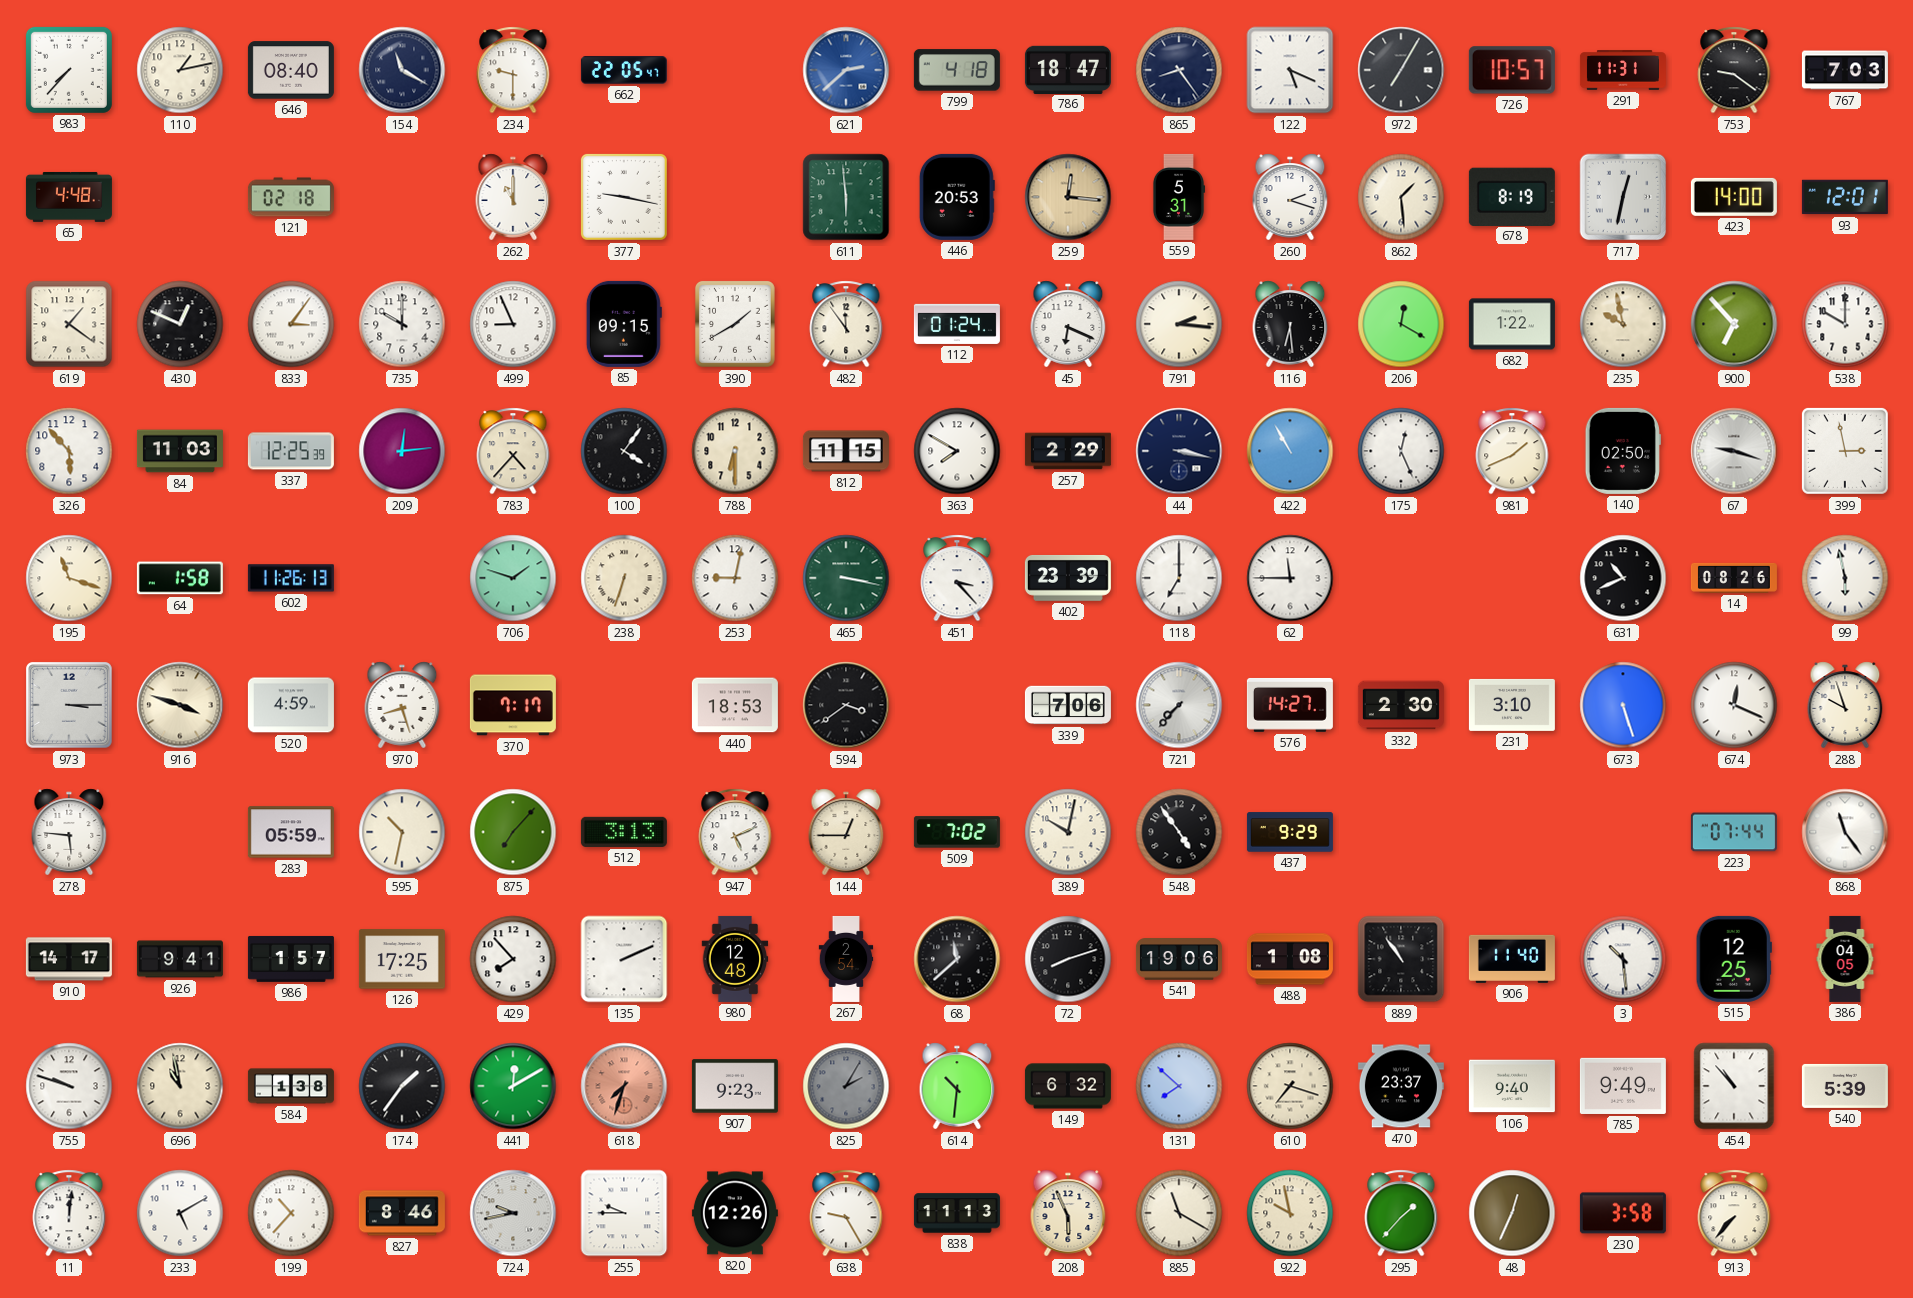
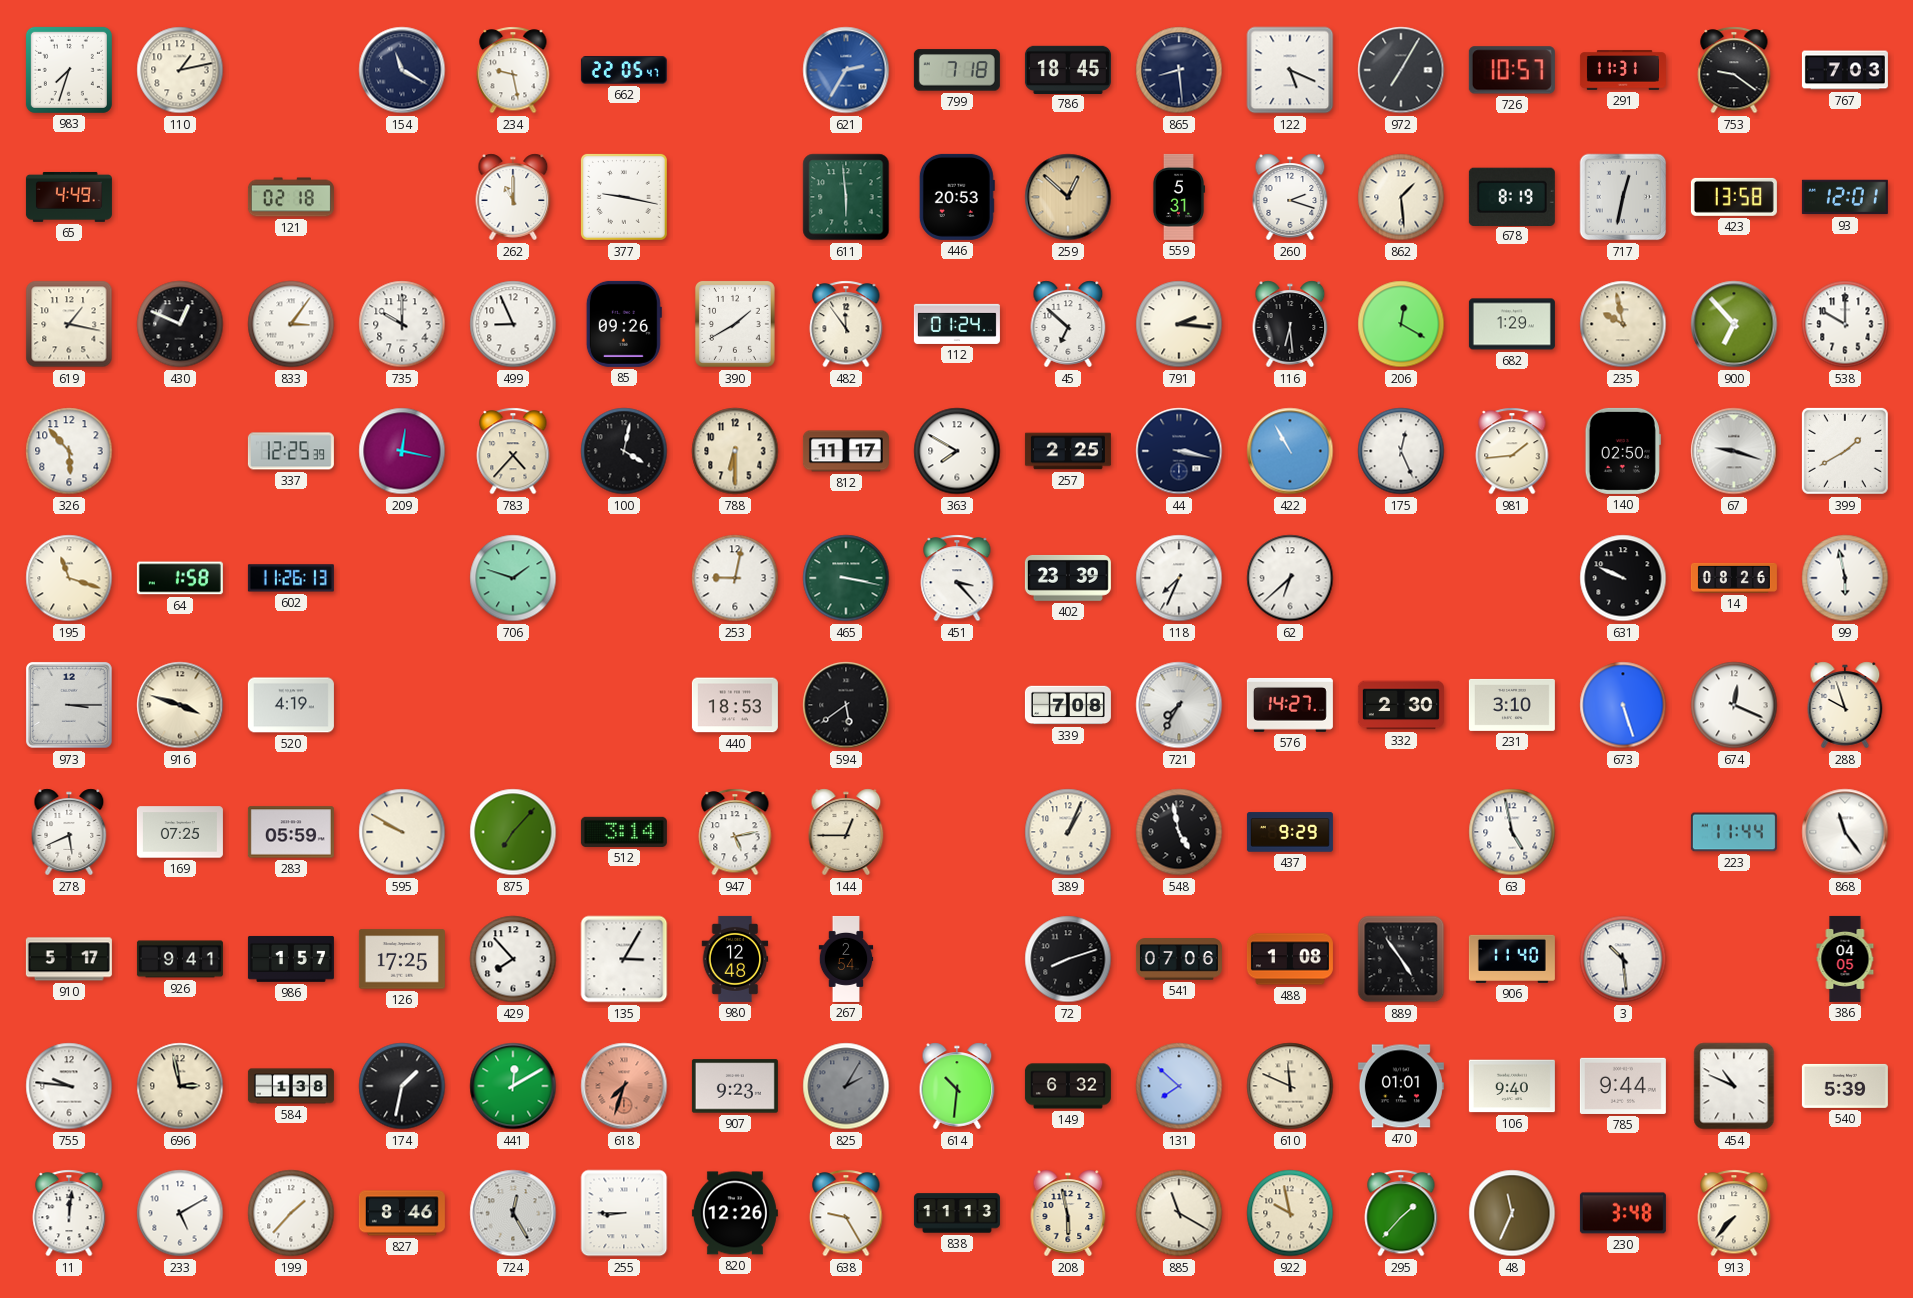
983: 7:37 -> 7:33
646: 08:40 -> none
234: 9:30 -> 9:28
621: 2:38 -> 2:35
799: 4:18 -> 7:18
786: 18:47 -> 18:45
865: 8:24 -> 8:29
65: 4:48 -> 4:49
259: 12:16 -> 12:52
423: 14:00 -> 13:58
619: 1:21 -> 1:17
85: 09:15 -> 09:26
45: 6:19 -> 6:52
682: 1:22 -> 1:29
84: 11:03 -> none
209: 12:14 -> 12:17
100: 4:06 -> 4:02
812: 11:15 -> 11:17
257: 2:29 -> 2:25
981: 1:41 -> 1:44
399: 2:58 -> 1:40
238: 6:33 -> none
118: 7:00 -> 7:34
62: 11:45 -> 6:38
631: 10:41 -> 9:49
520: 4:59 -> 4:19
970: 8:27 -> none
370: 7:17 -> none
594: 3:39 -> 5:39
339: 7:06 -> 7:08
721: 7:37 -> 7:35
278: 5:46 -> 5:41
169: none -> 07:25
595: 10:32 -> 9:50
512: 3:13 -> 3:14
947: 5:11 -> 5:13
509: 7:02 -> none
389: 10:02 -> 1:04
548: 4:54 -> 4:58
63: none -> 4:58
223: 07:44 -> 11:44
910: 14:17 -> 5:17
135: 2:11 -> 3:05
68: 11:38 -> none
541: 19:06 -> 07:06
889: 10:54 -> 4:54
515: 12:25 -> none
755: 9:48 -> 9:46
696: 10:58 -> 2:58
174: 1:36 -> 1:32
610: 7:18 -> 11:49
470: 23:37 -> 01:01
785: 9:49 -> 9:44
454: 10:53 -> 10:49
199: 10:37 -> 1:37
724: 9:43 -> 12:25
255: 9:45 -> 8:45
208: 5:56 -> 5:58
48: 12:34 -> 11:34
230: 3:58 -> 3:48
